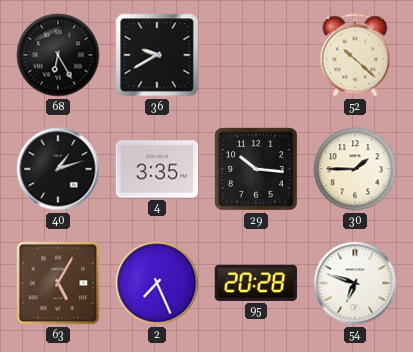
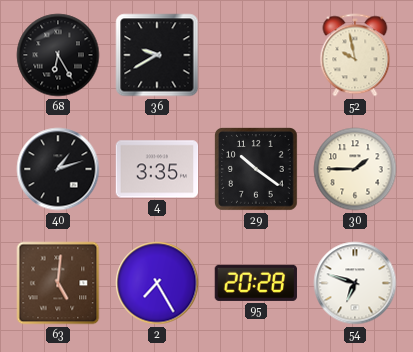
52: 10:22 -> 9:58
29: 10:16 -> 10:21
63: 5:05 -> 5:01
2: 7:26 -> 7:25
